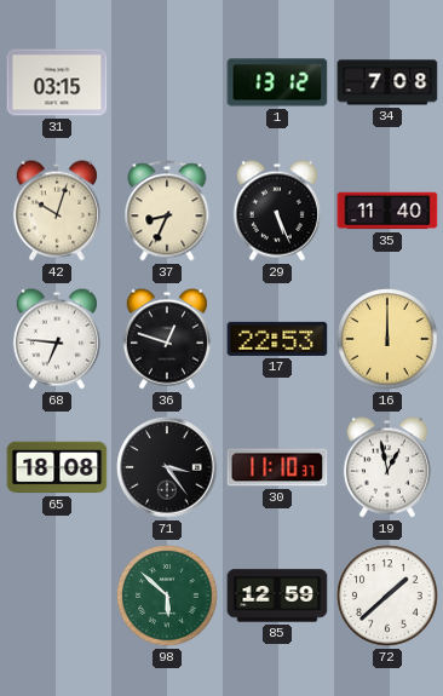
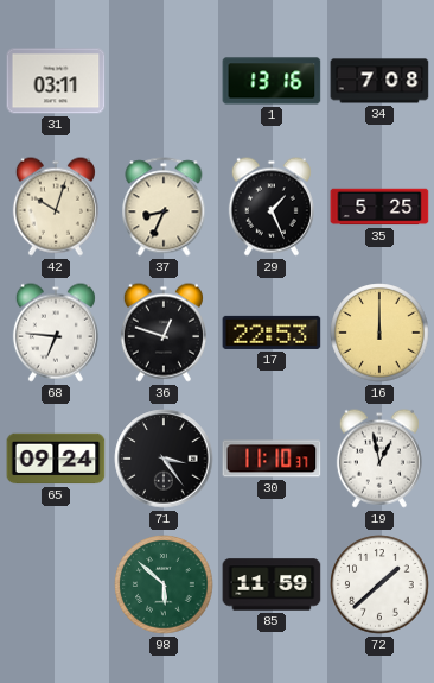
31: 03:15 -> 03:11
1: 13:12 -> 13:16
29: 5:26 -> 1:26
35: 11:40 -> 5:25
65: 18:08 -> 09:24
85: 12:59 -> 11:59
